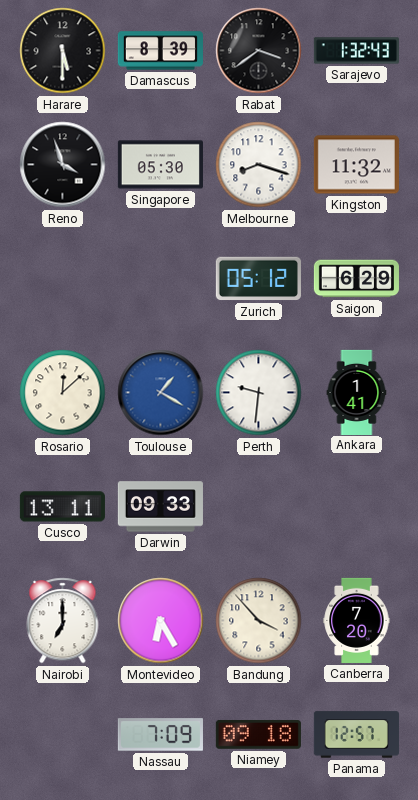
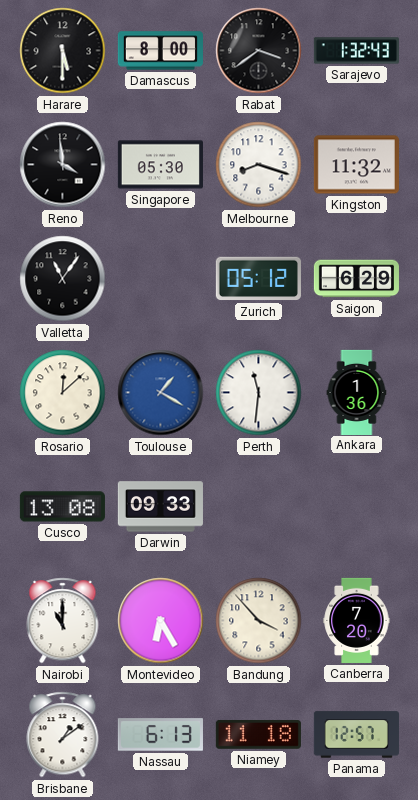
Damascus: 8:39 -> 8:00
Reno: 3:57 -> 3:59
Valletta: none -> 11:06
Perth: 9:31 -> 11:31
Ankara: 1:41 -> 1:36
Cusco: 13:11 -> 13:08
Nairobi: 7:00 -> 11:00
Brisbane: none -> 1:09
Nassau: 7:09 -> 6:13
Niamey: 09:18 -> 11:18
